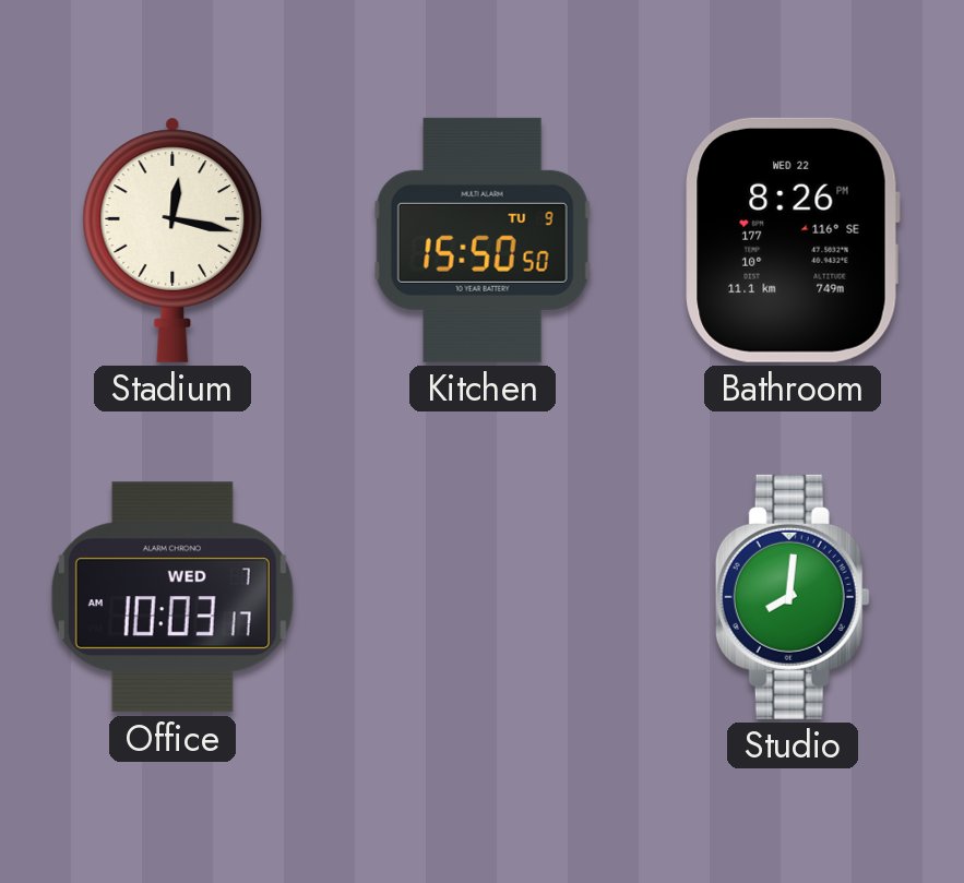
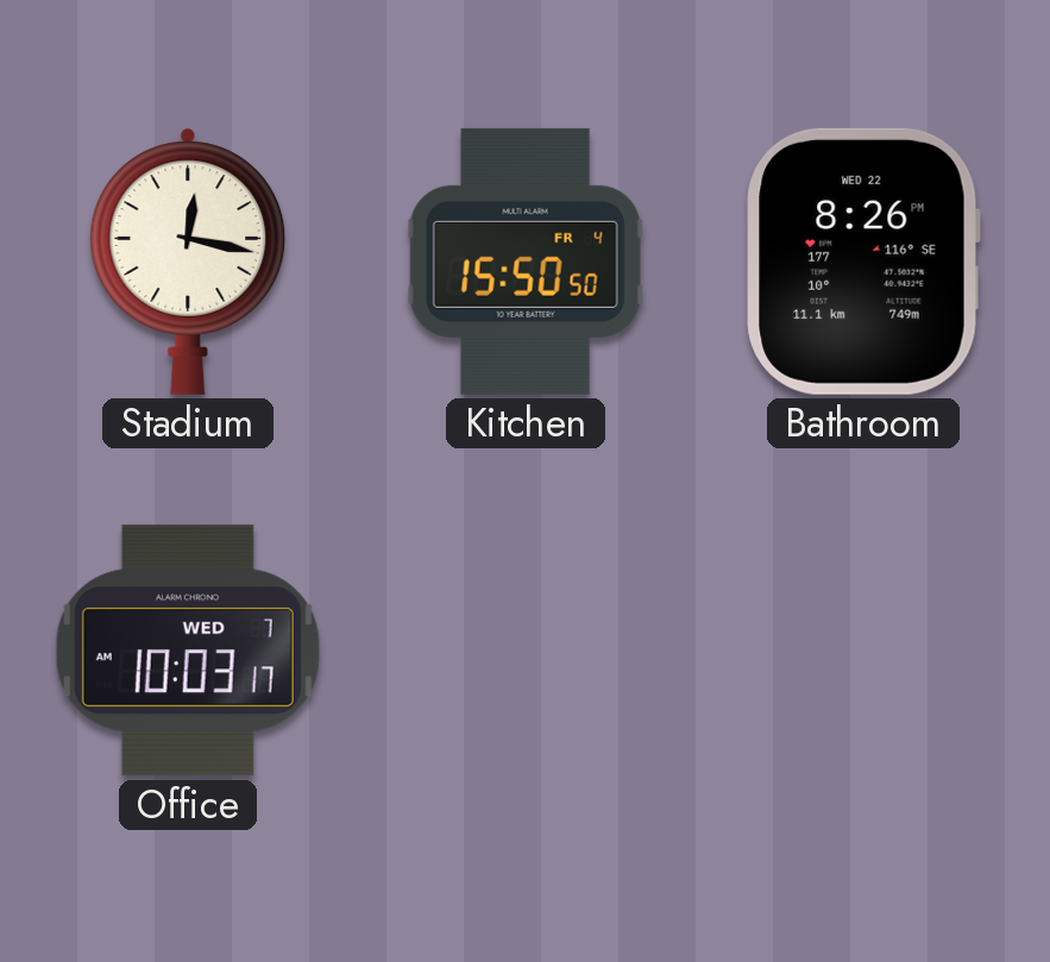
Kitchen date: TU 9 -> FR 4
Studio: 8:01 -> none
